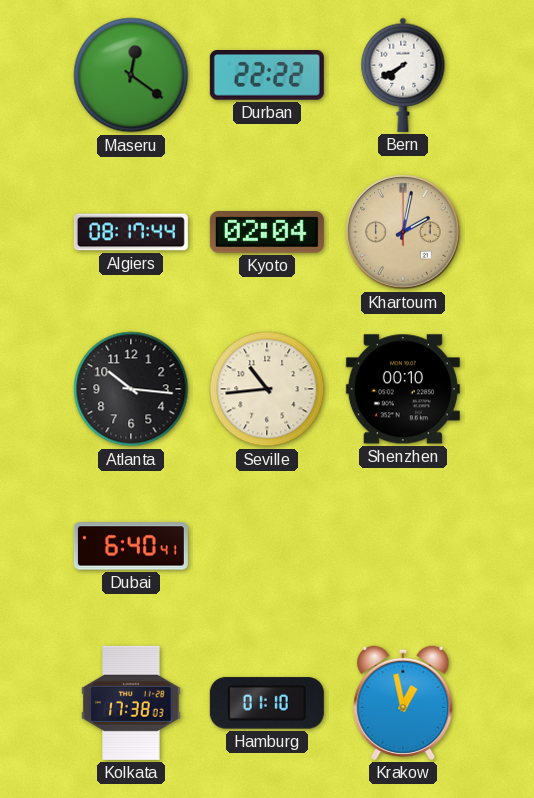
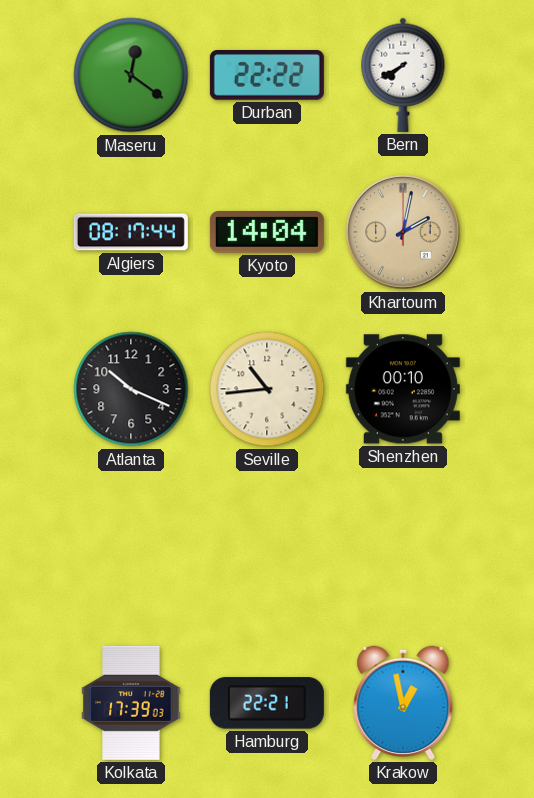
Kyoto: 02:04 -> 14:04
Atlanta: 10:16 -> 10:19
Dubai: 6:40 -> none
Kolkata: 17:38 -> 17:39
Hamburg: 01:10 -> 22:21
